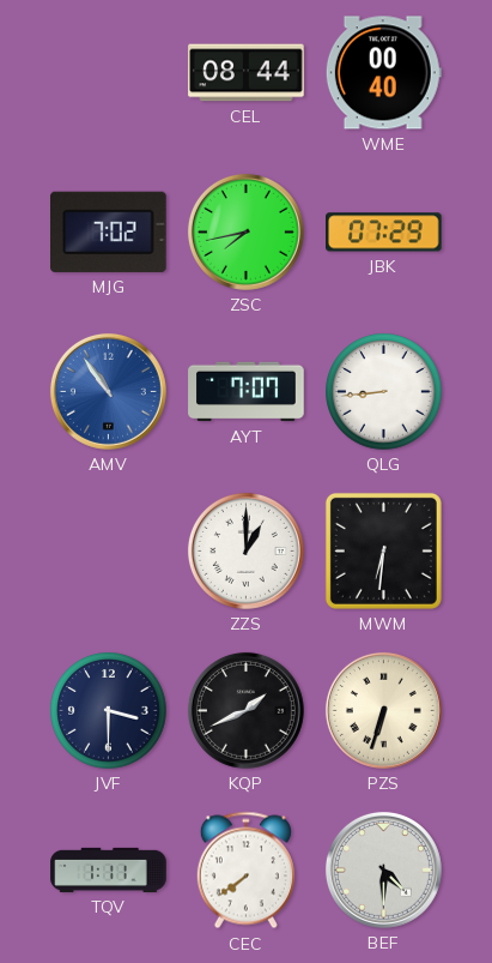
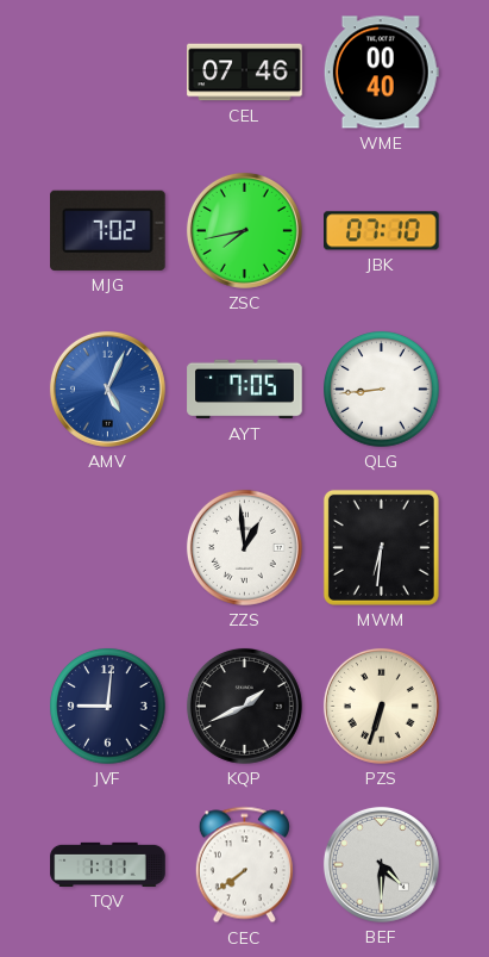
CEL: 08:44 -> 07:46
JBK: 07:29 -> 07:10
AMV: 10:54 -> 5:04
AYT: 7:07 -> 7:05
ZZS: 1:00 -> 12:59
JVF: 3:30 -> 9:01
